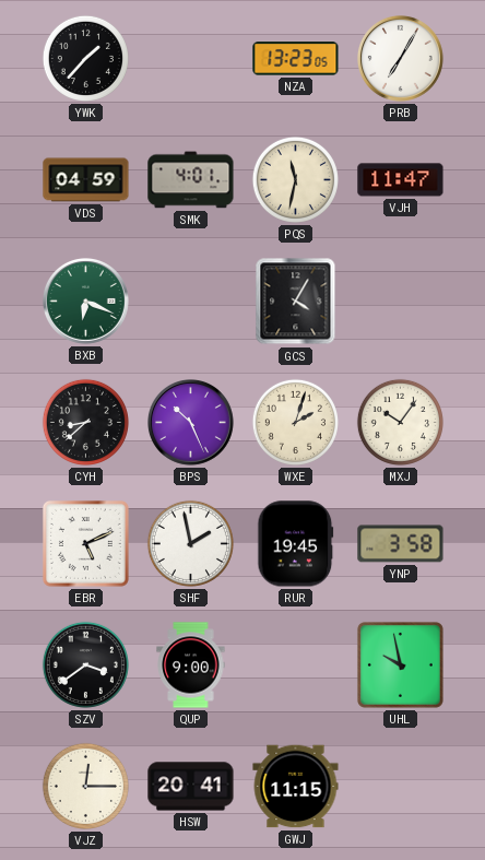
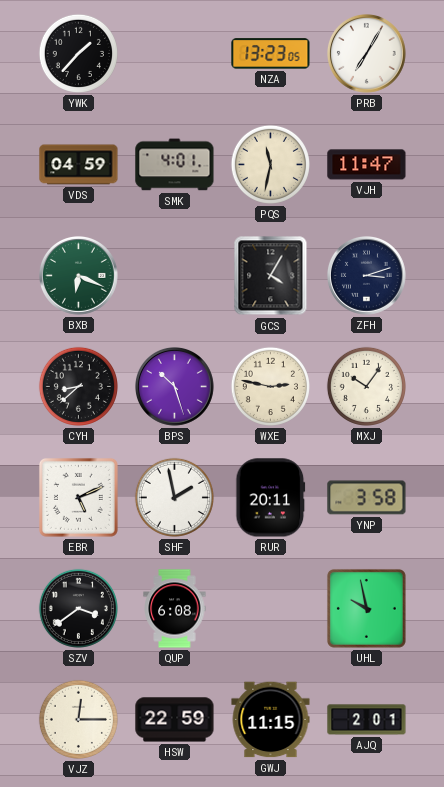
ZFH: none -> 3:12
BPS: 10:26 -> 10:27
WXE: 2:03 -> 2:47
RUR: 19:45 -> 20:11
QUP: 9:00 -> 6:08
HSW: 20:41 -> 22:59
AJQ: none -> 2:01
